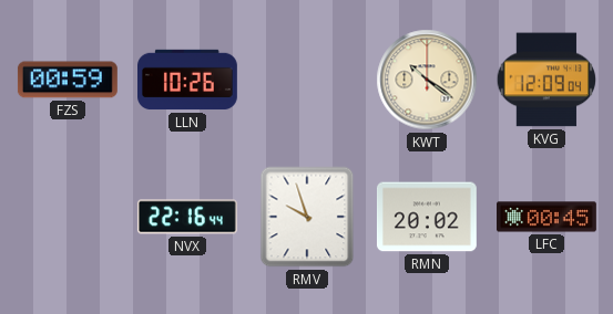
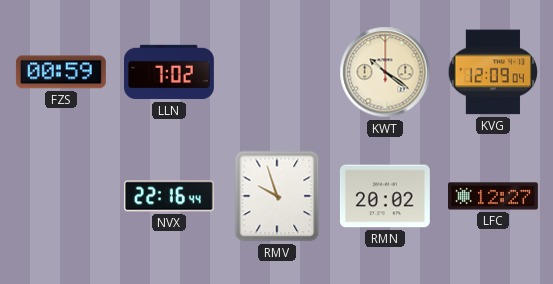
LLN: 10:26 -> 7:02
LFC: 00:45 -> 12:27
